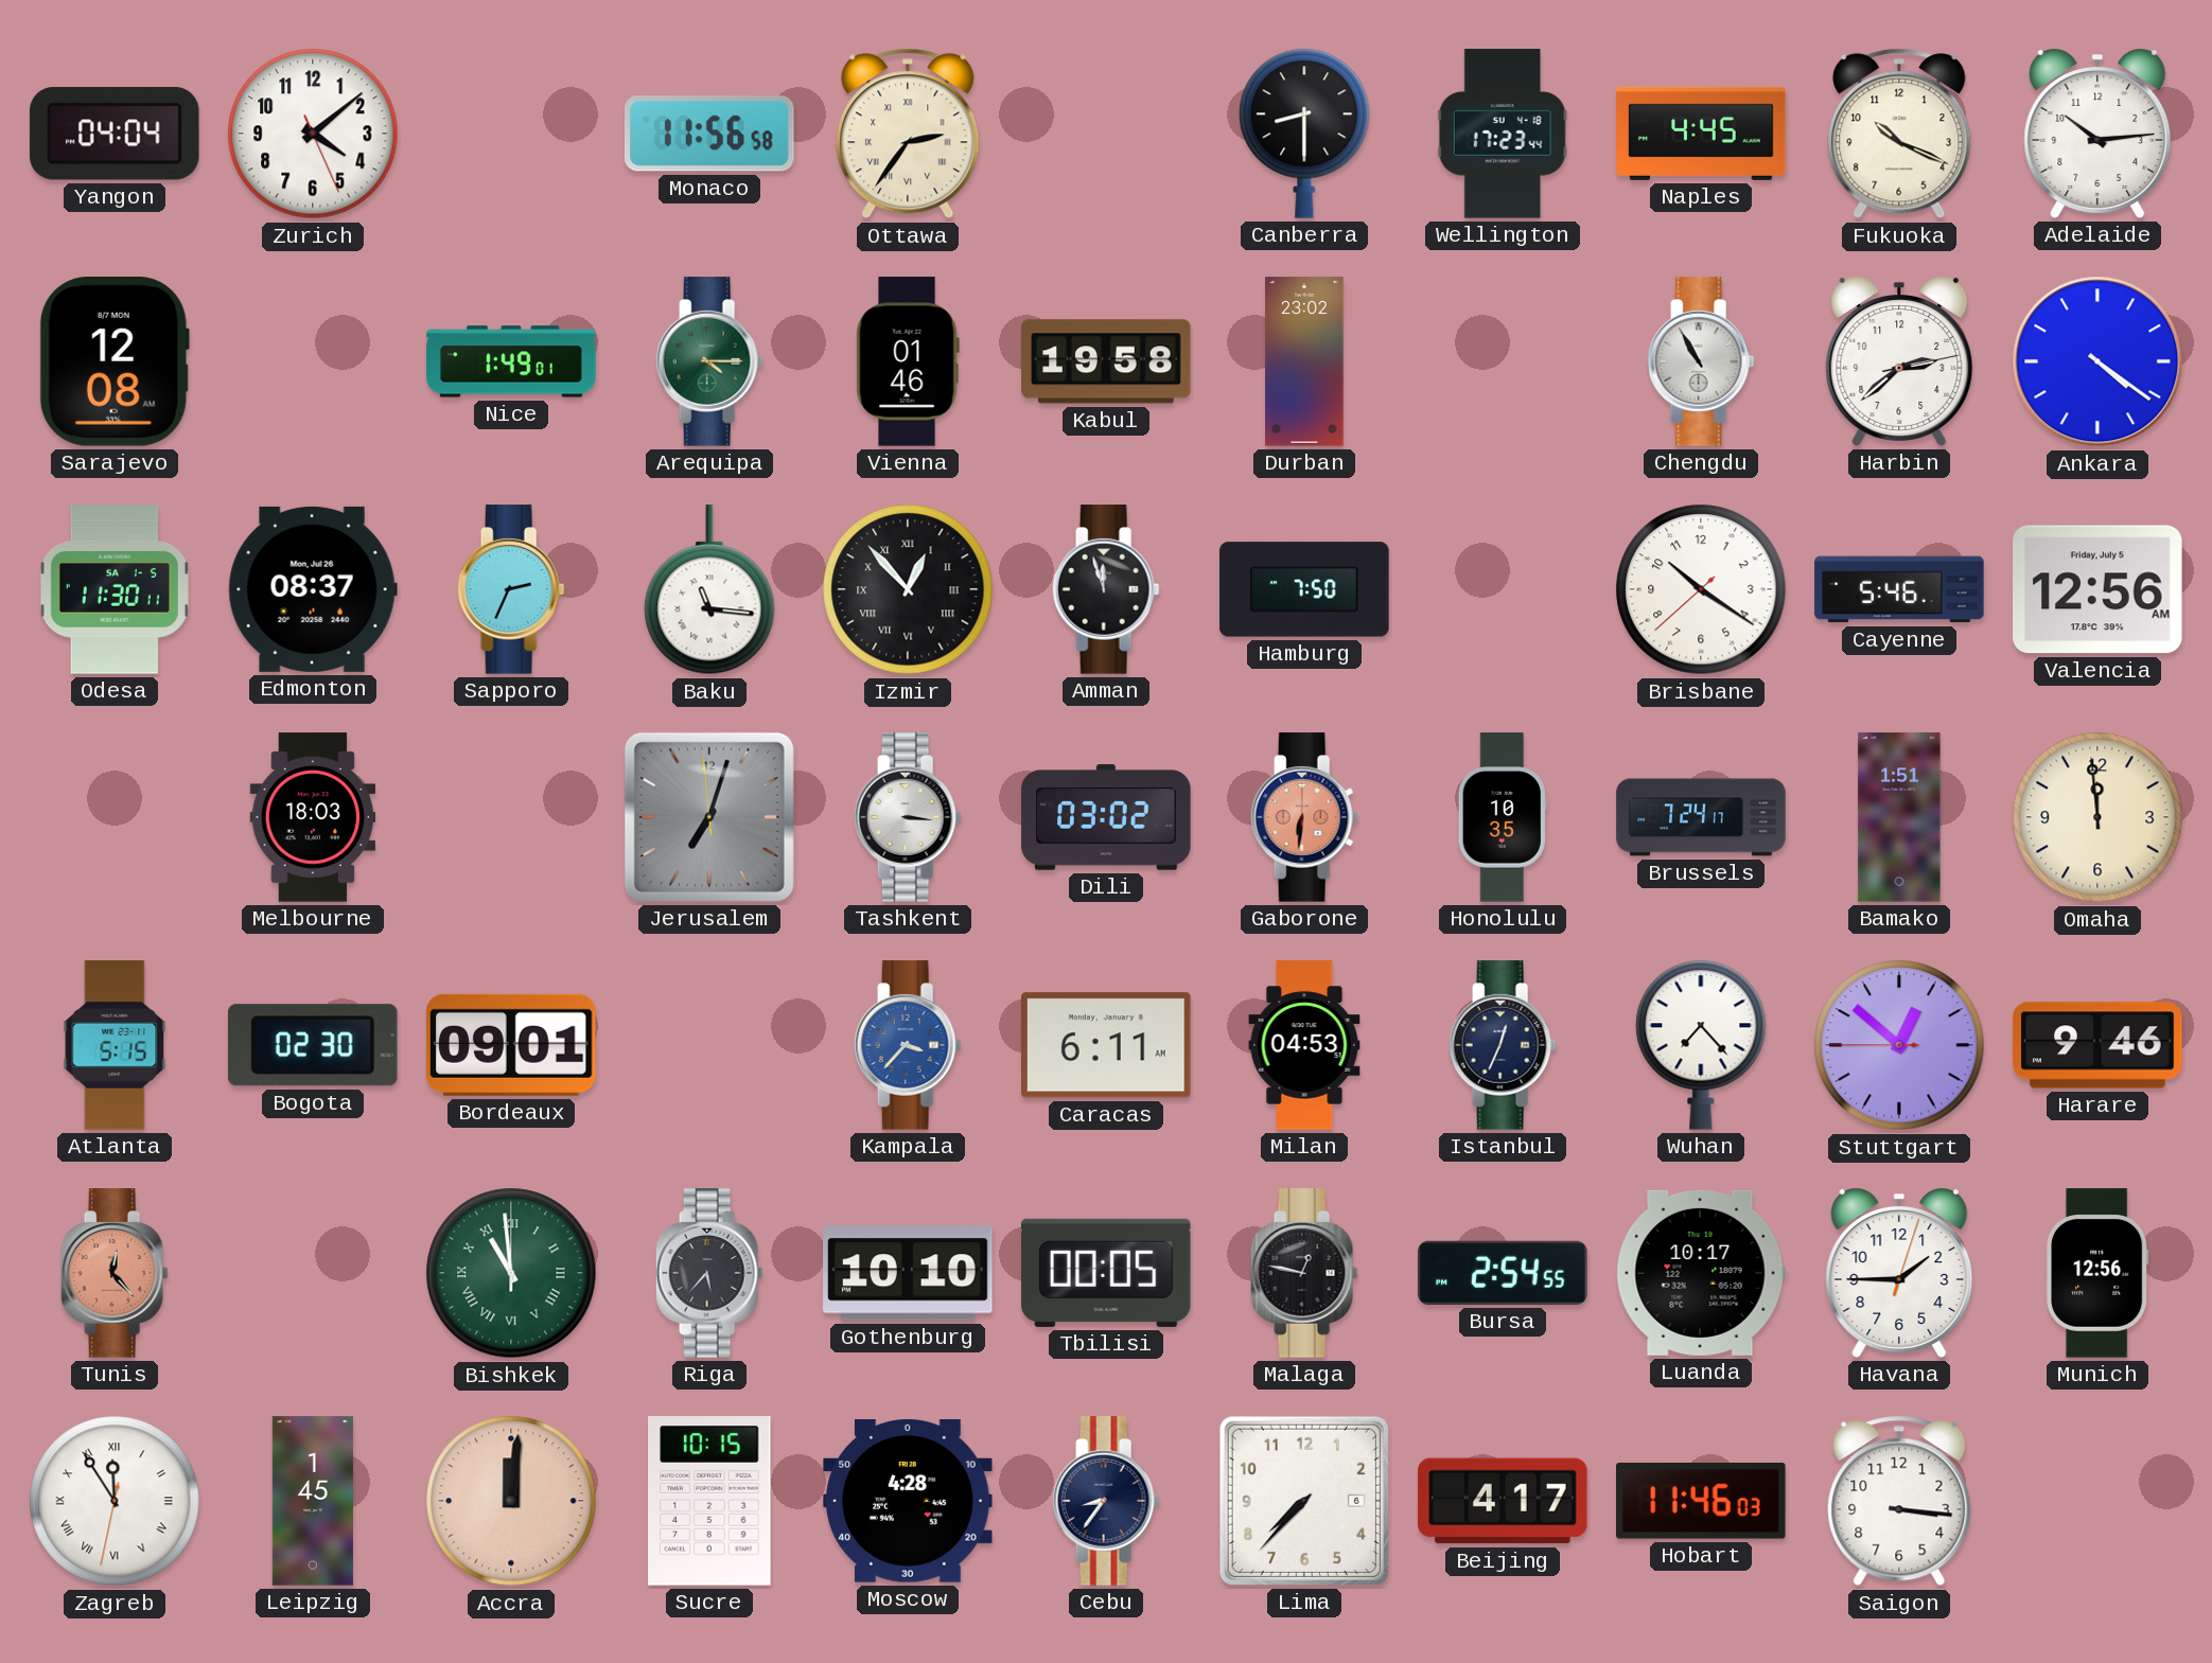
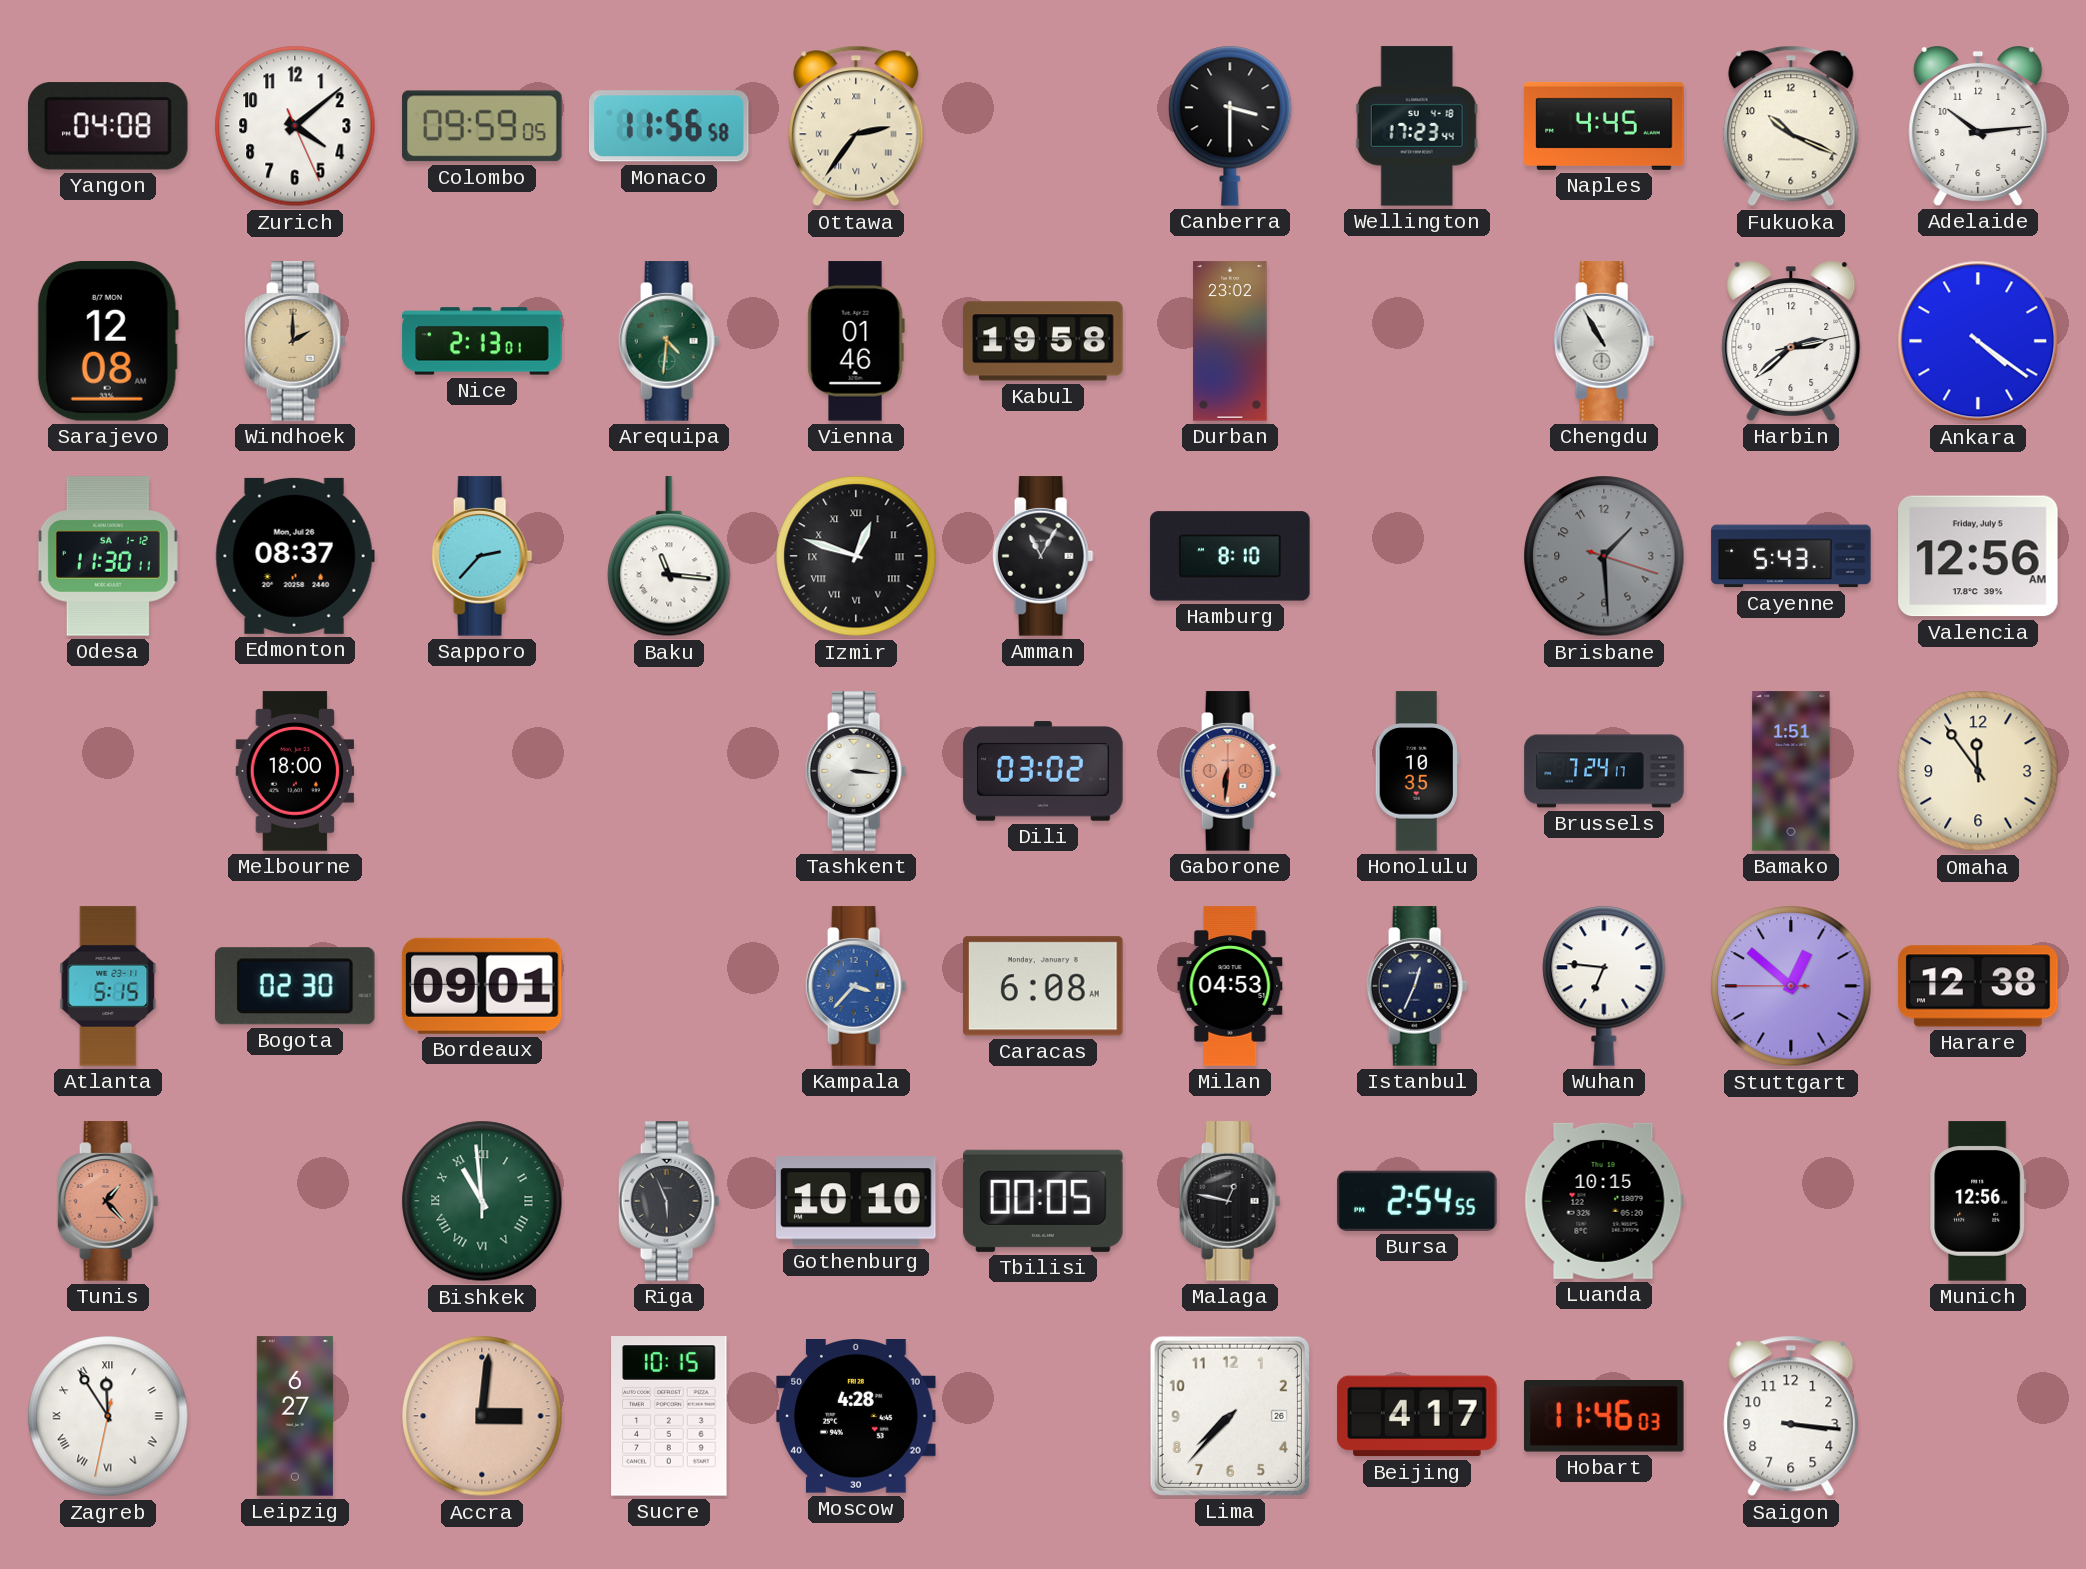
Yangon: 04:04 -> 04:08
Colombo: none -> 09:59
Canberra: 8:30 -> 3:30
Windhoek: none -> 2:00
Nice: 1:49 -> 2:13
Arequipa: 4:15 -> 4:31
Odesa date: SA 1-5 -> SA 1-12
Sapporo: 2:34 -> 2:37
Izmir: 12:53 -> 12:48
Amman: 11:57 -> 11:05
Hamburg: 7:50 -> 8:10
Brisbane: 10:20 -> 1:29
Brisbane dial: white -> grey
Cayenne: 5:46 -> 5:43
Melbourne: 18:03 -> 18:00
Jerusalem: 7:02 -> none
Omaha: 11:59 -> 11:54
Caracas: 6:11 -> 6:08
Wuhan: 7:23 -> 6:46
Harare: 9:46 -> 12:38
Tunis: 12:23 -> 1:23
Riga: 5:37 -> 5:56
Luanda: 10:17 -> 10:15
Havana: 1:45 -> none
Leipzig: 1:45 -> 6:27
Accra: 12:01 -> 3:01
Cebu: 8:36 -> none
Lima date: 6 -> 26
